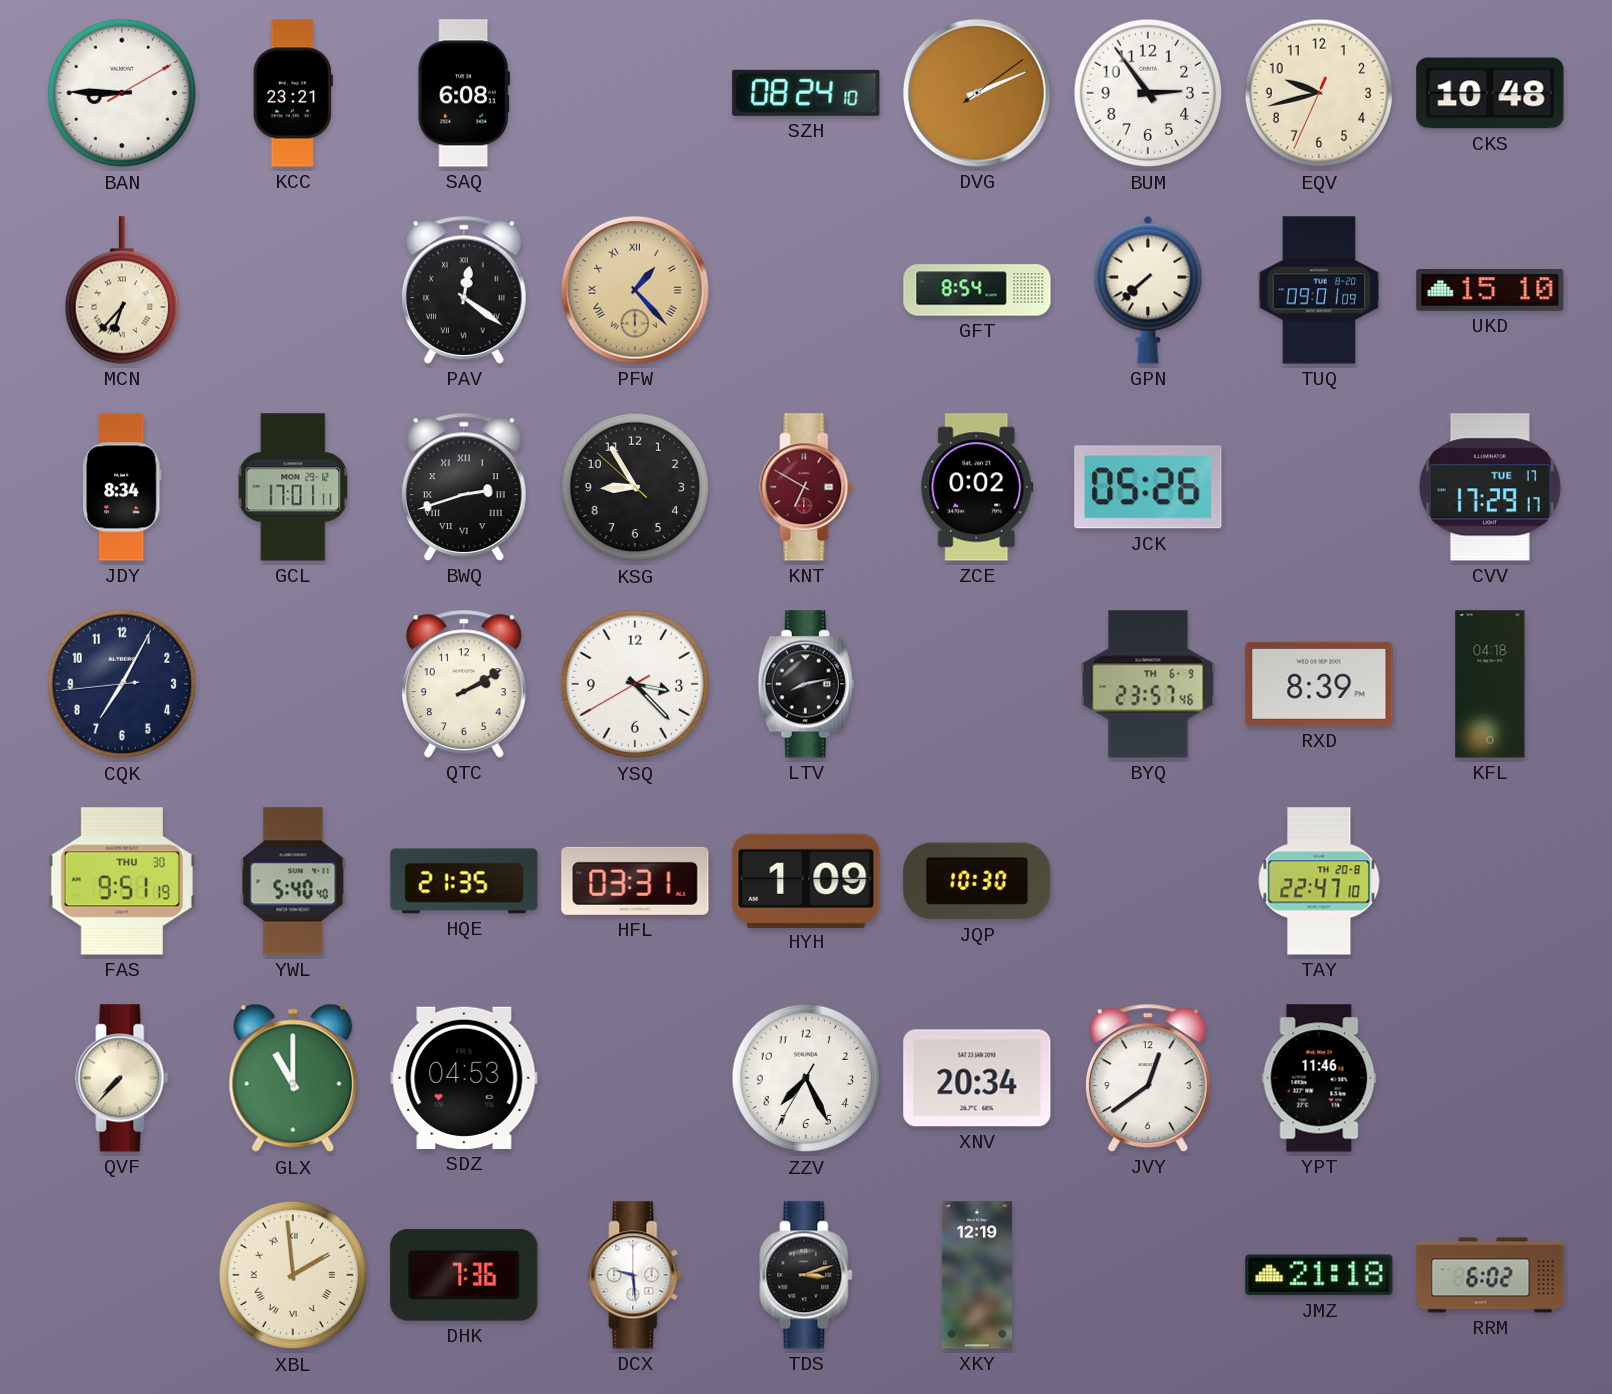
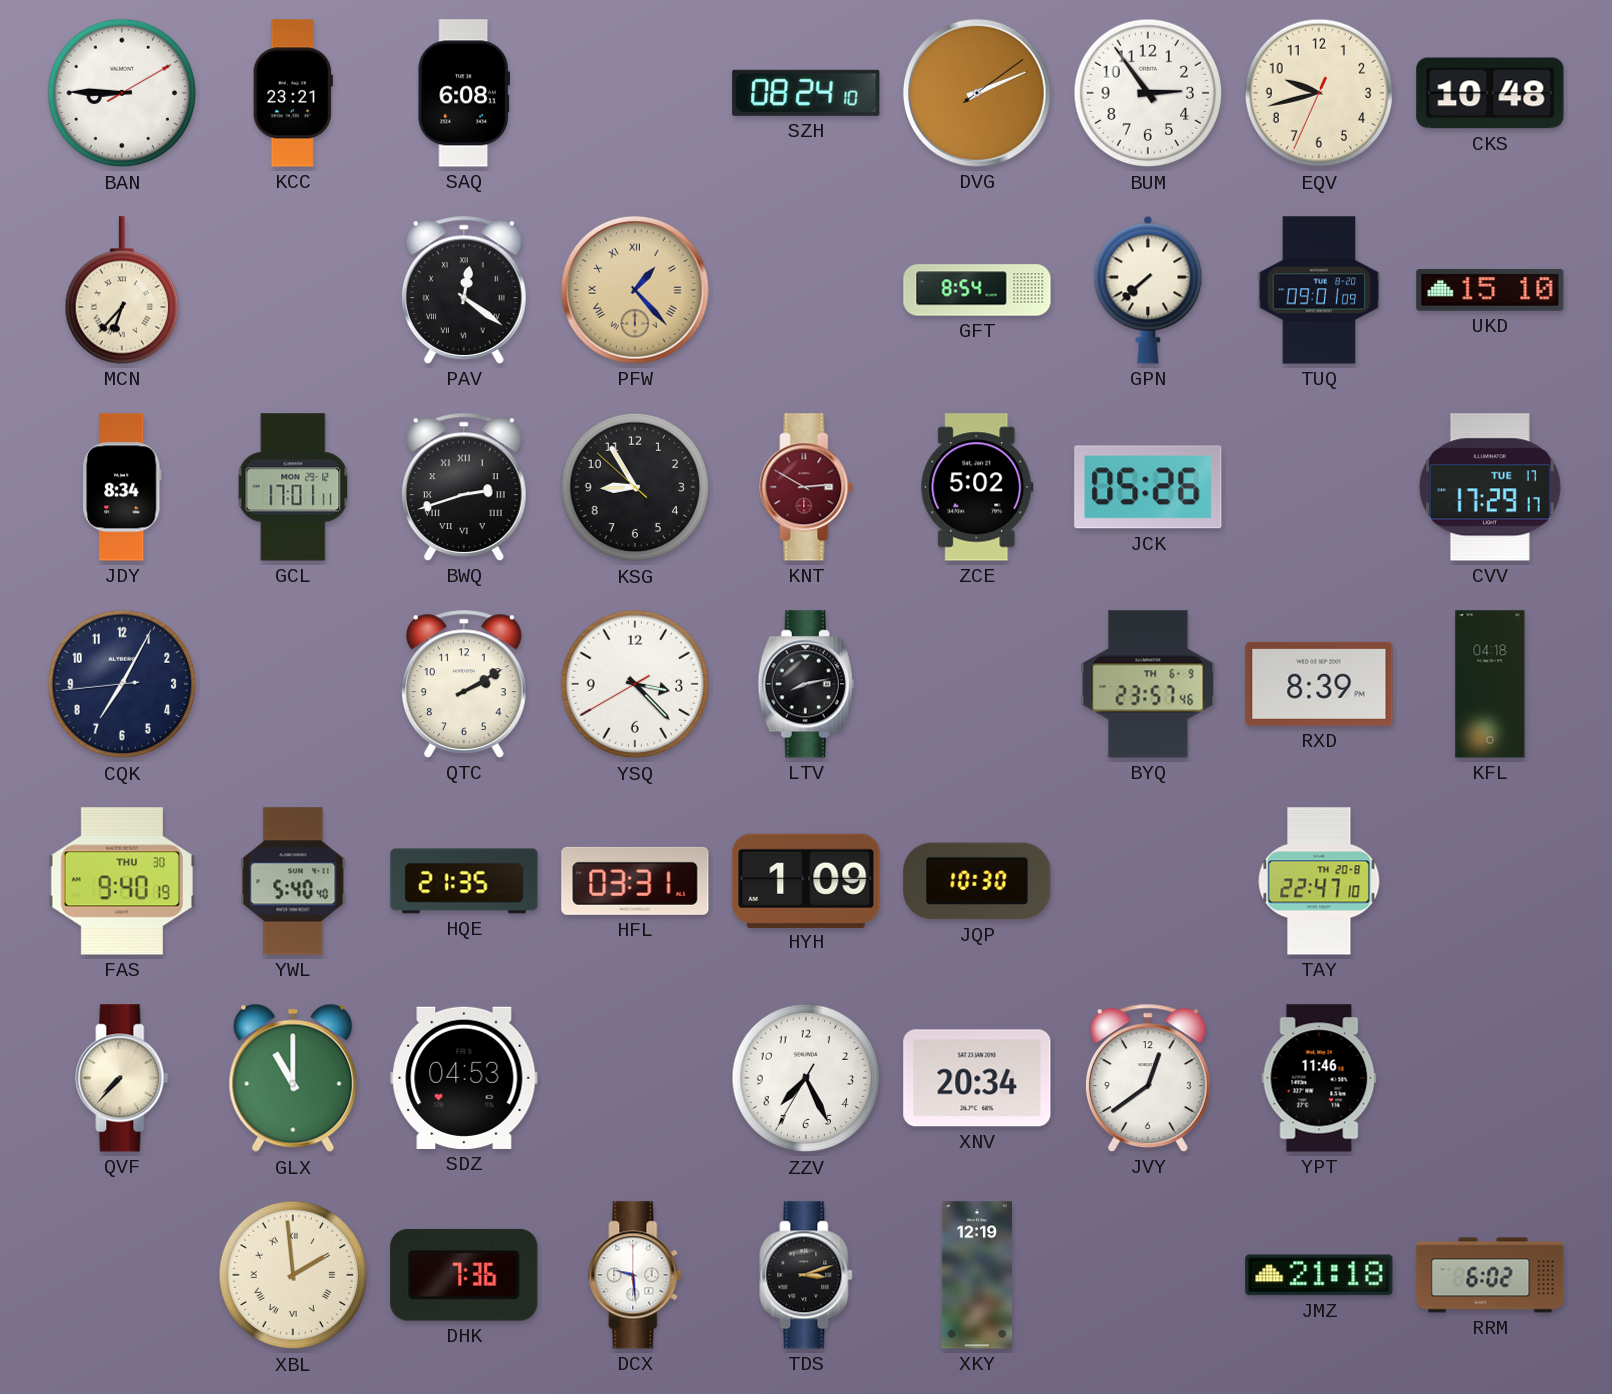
KNT: 6:50 -> 2:50
ZCE: 0:02 -> 5:02
FAS: 9:51 -> 9:40
